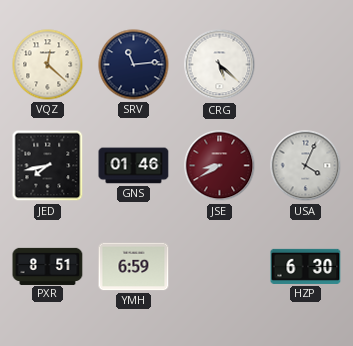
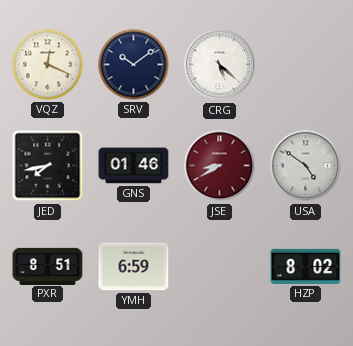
VQZ: 12:22 -> 12:19
SRV: 11:14 -> 10:09
USA: 4:04 -> 4:51
HZP: 6:30 -> 8:02
